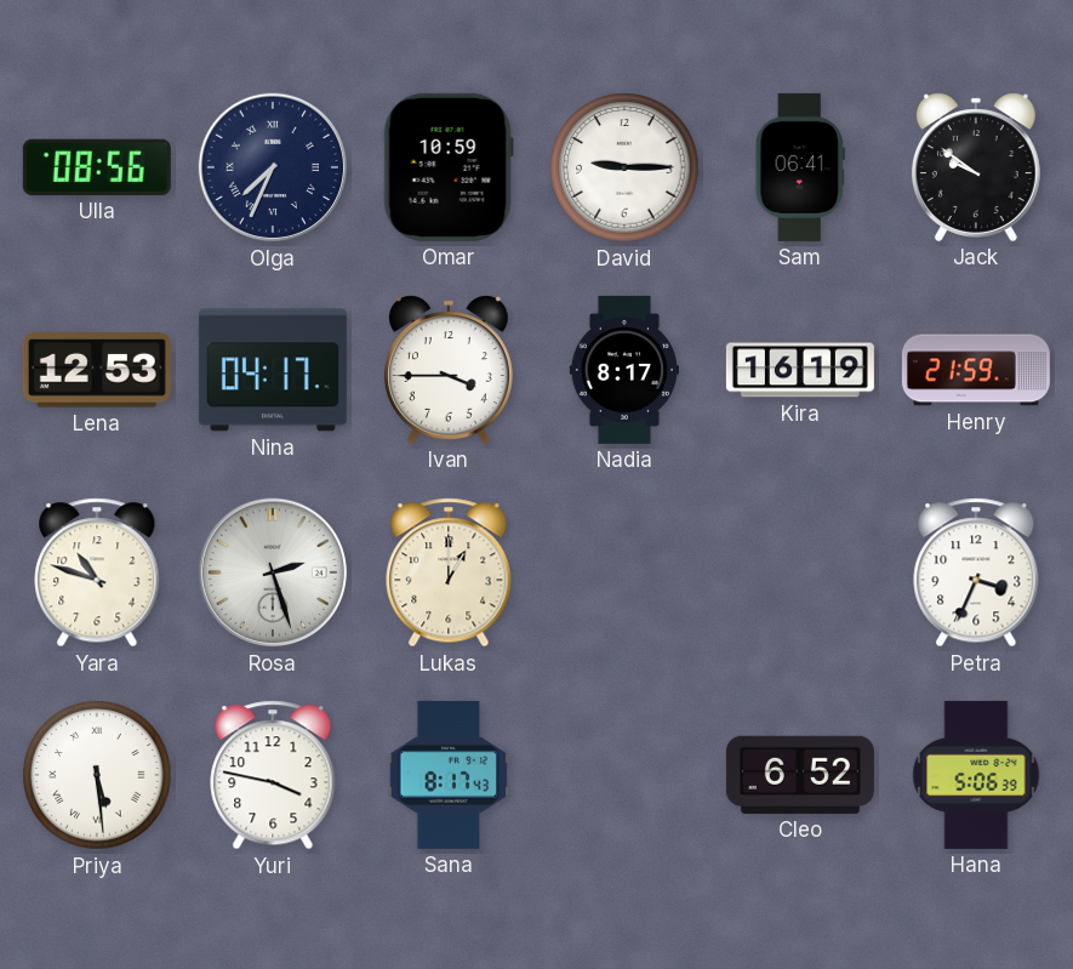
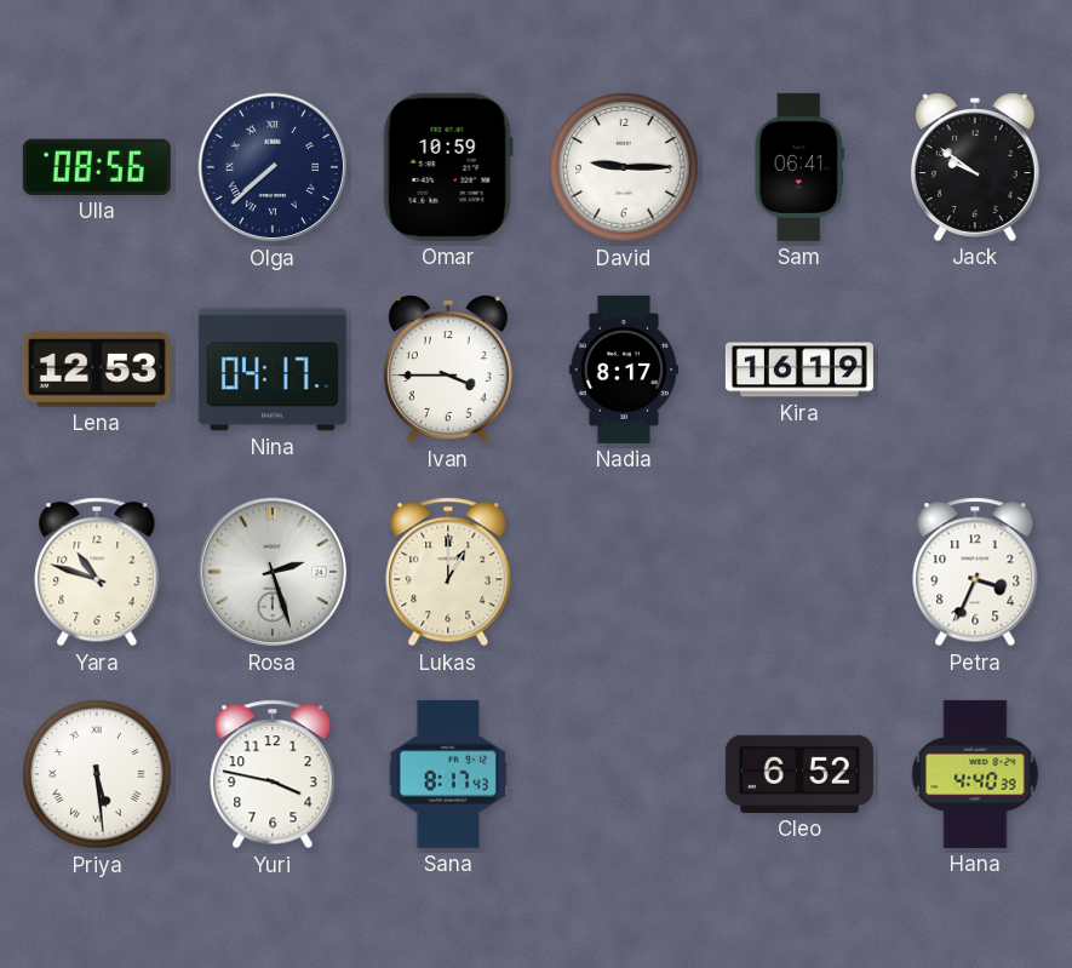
Olga: 7:34 -> 7:38
Henry: 21:59 -> none
Hana: 5:06 -> 4:40
